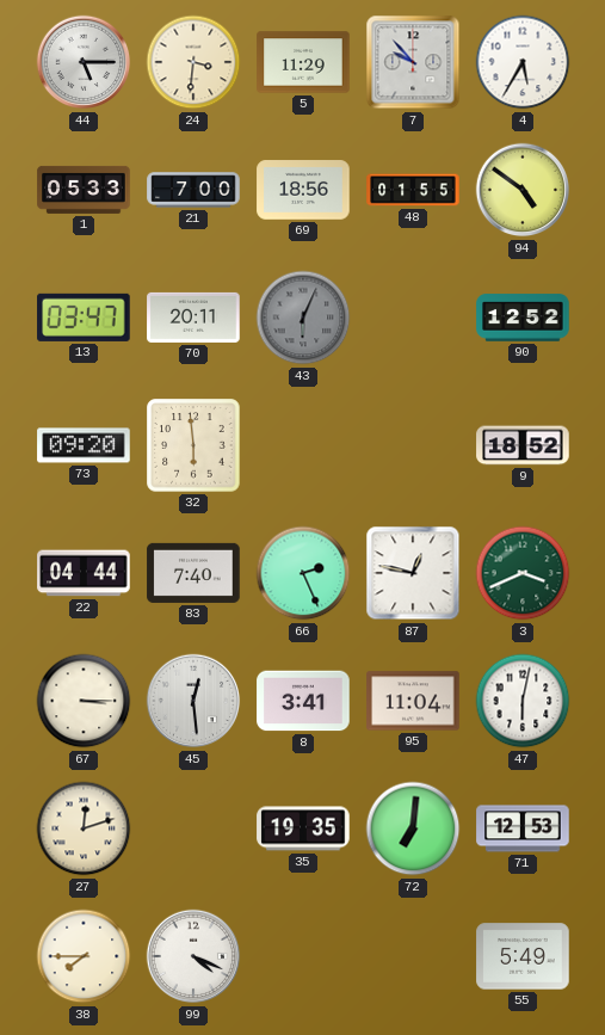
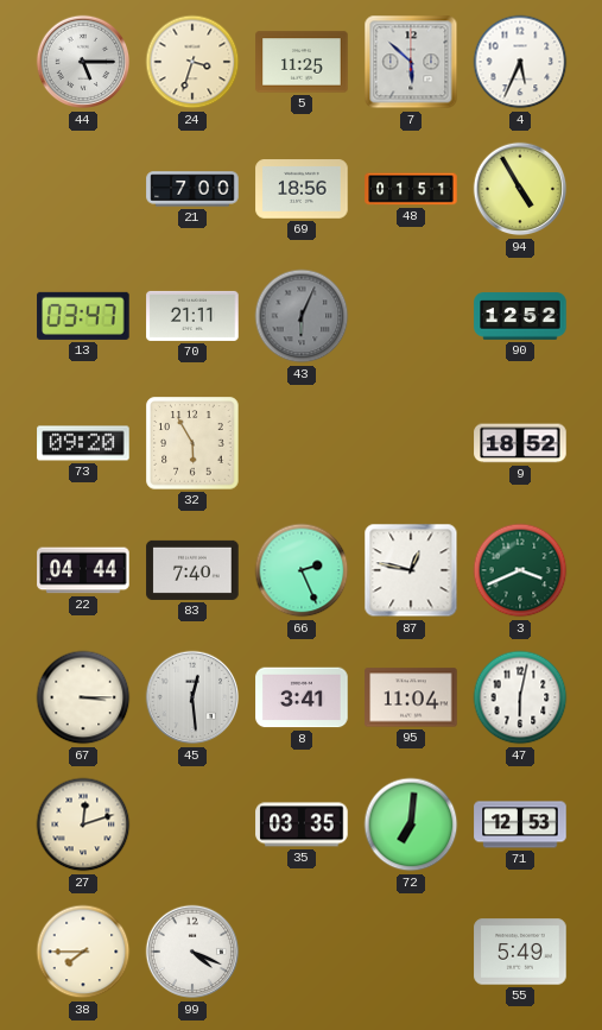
24: 3:31 -> 3:33
5: 11:29 -> 11:25
7: 9:53 -> 5:52
4: 5:35 -> 5:34
1: 05:33 -> none
48: 01:55 -> 01:51
94: 4:51 -> 4:55
70: 20:11 -> 21:11
32: 5:59 -> 5:55
35: 19:35 -> 03:35
